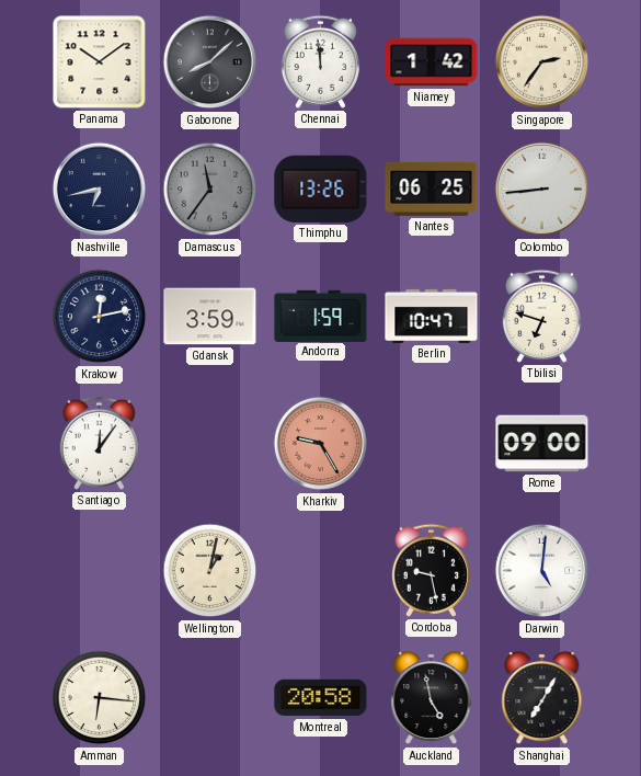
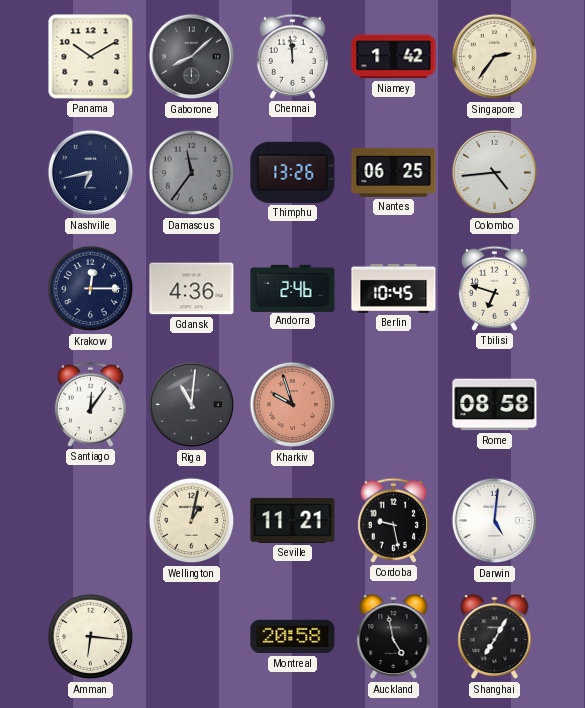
Panama: 10:09 -> 10:10
Colombo: 8:44 -> 4:44
Krakow: 12:13 -> 12:15
Gdansk: 3:59 -> 4:36
Andorra: 1:59 -> 2:46
Berlin: 10:47 -> 10:45
Riga: none -> 11:01
Kharkiv: 9:25 -> 9:57
Rome: 09:00 -> 08:58
Seville: none -> 11:21
